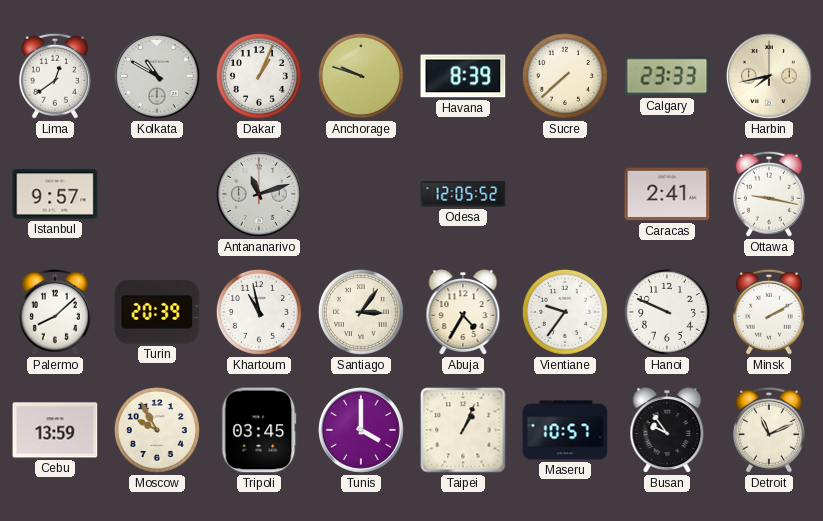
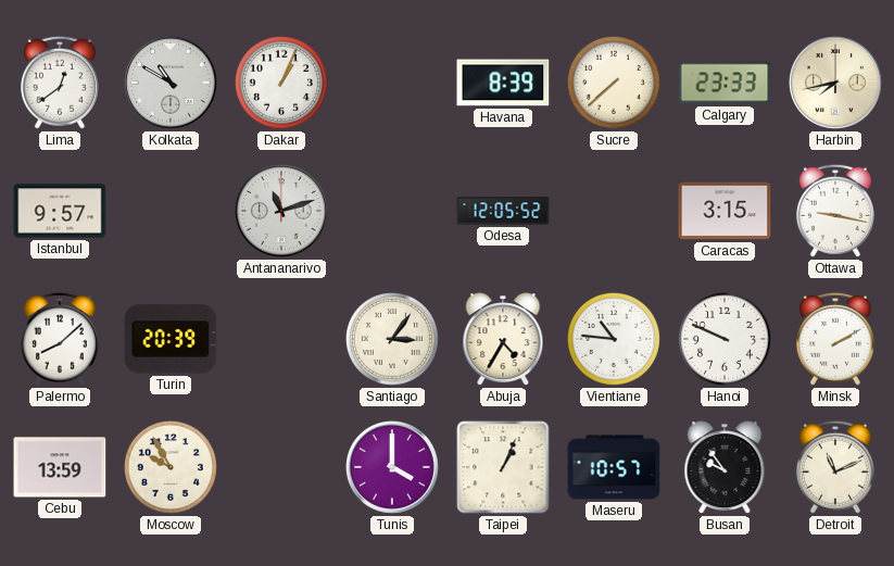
Anchorage: 9:48 -> none
Caracas: 2:41 -> 3:15
Khartoum: 10:58 -> none
Vientiane: 9:36 -> 10:46
Tripoli: 03:45 -> none
